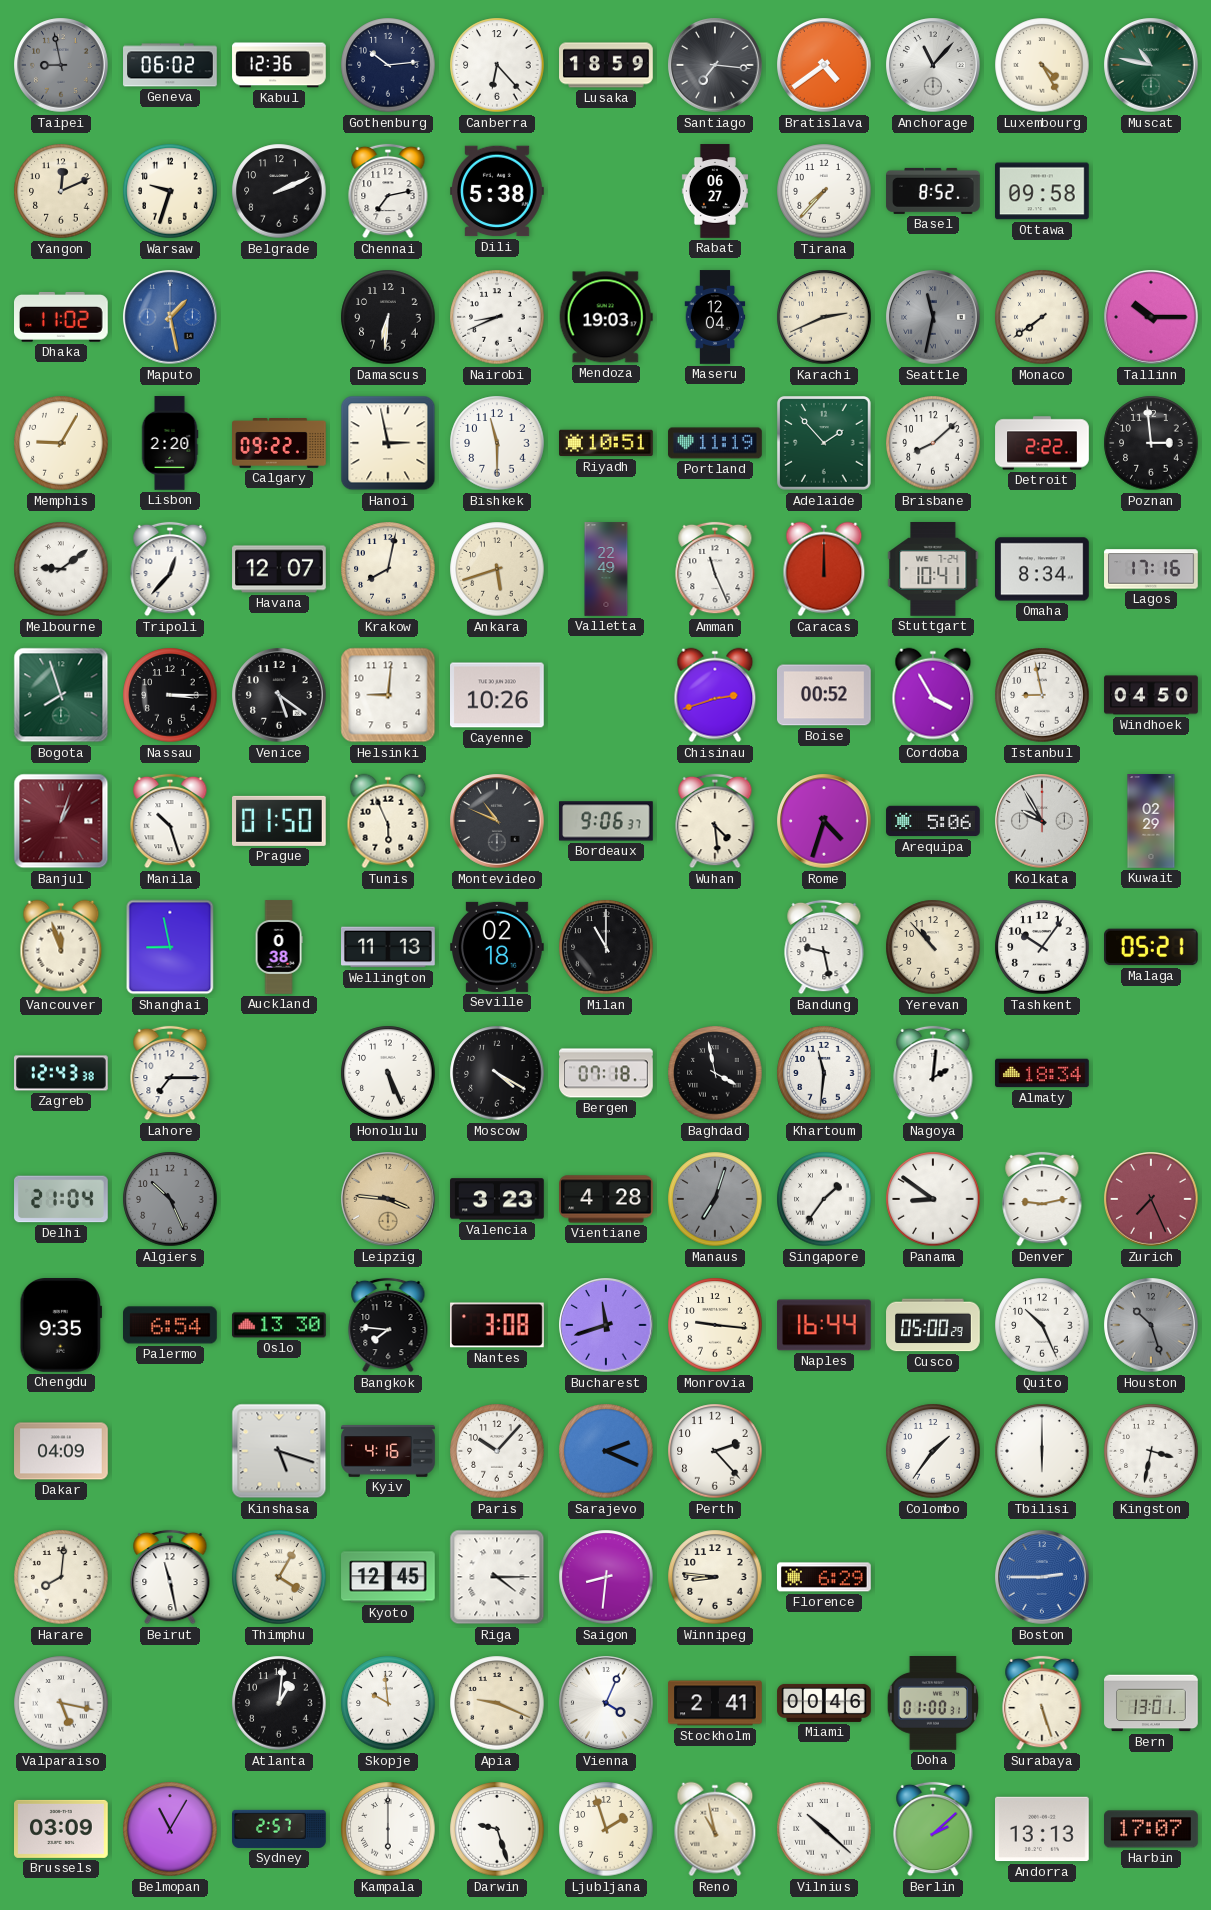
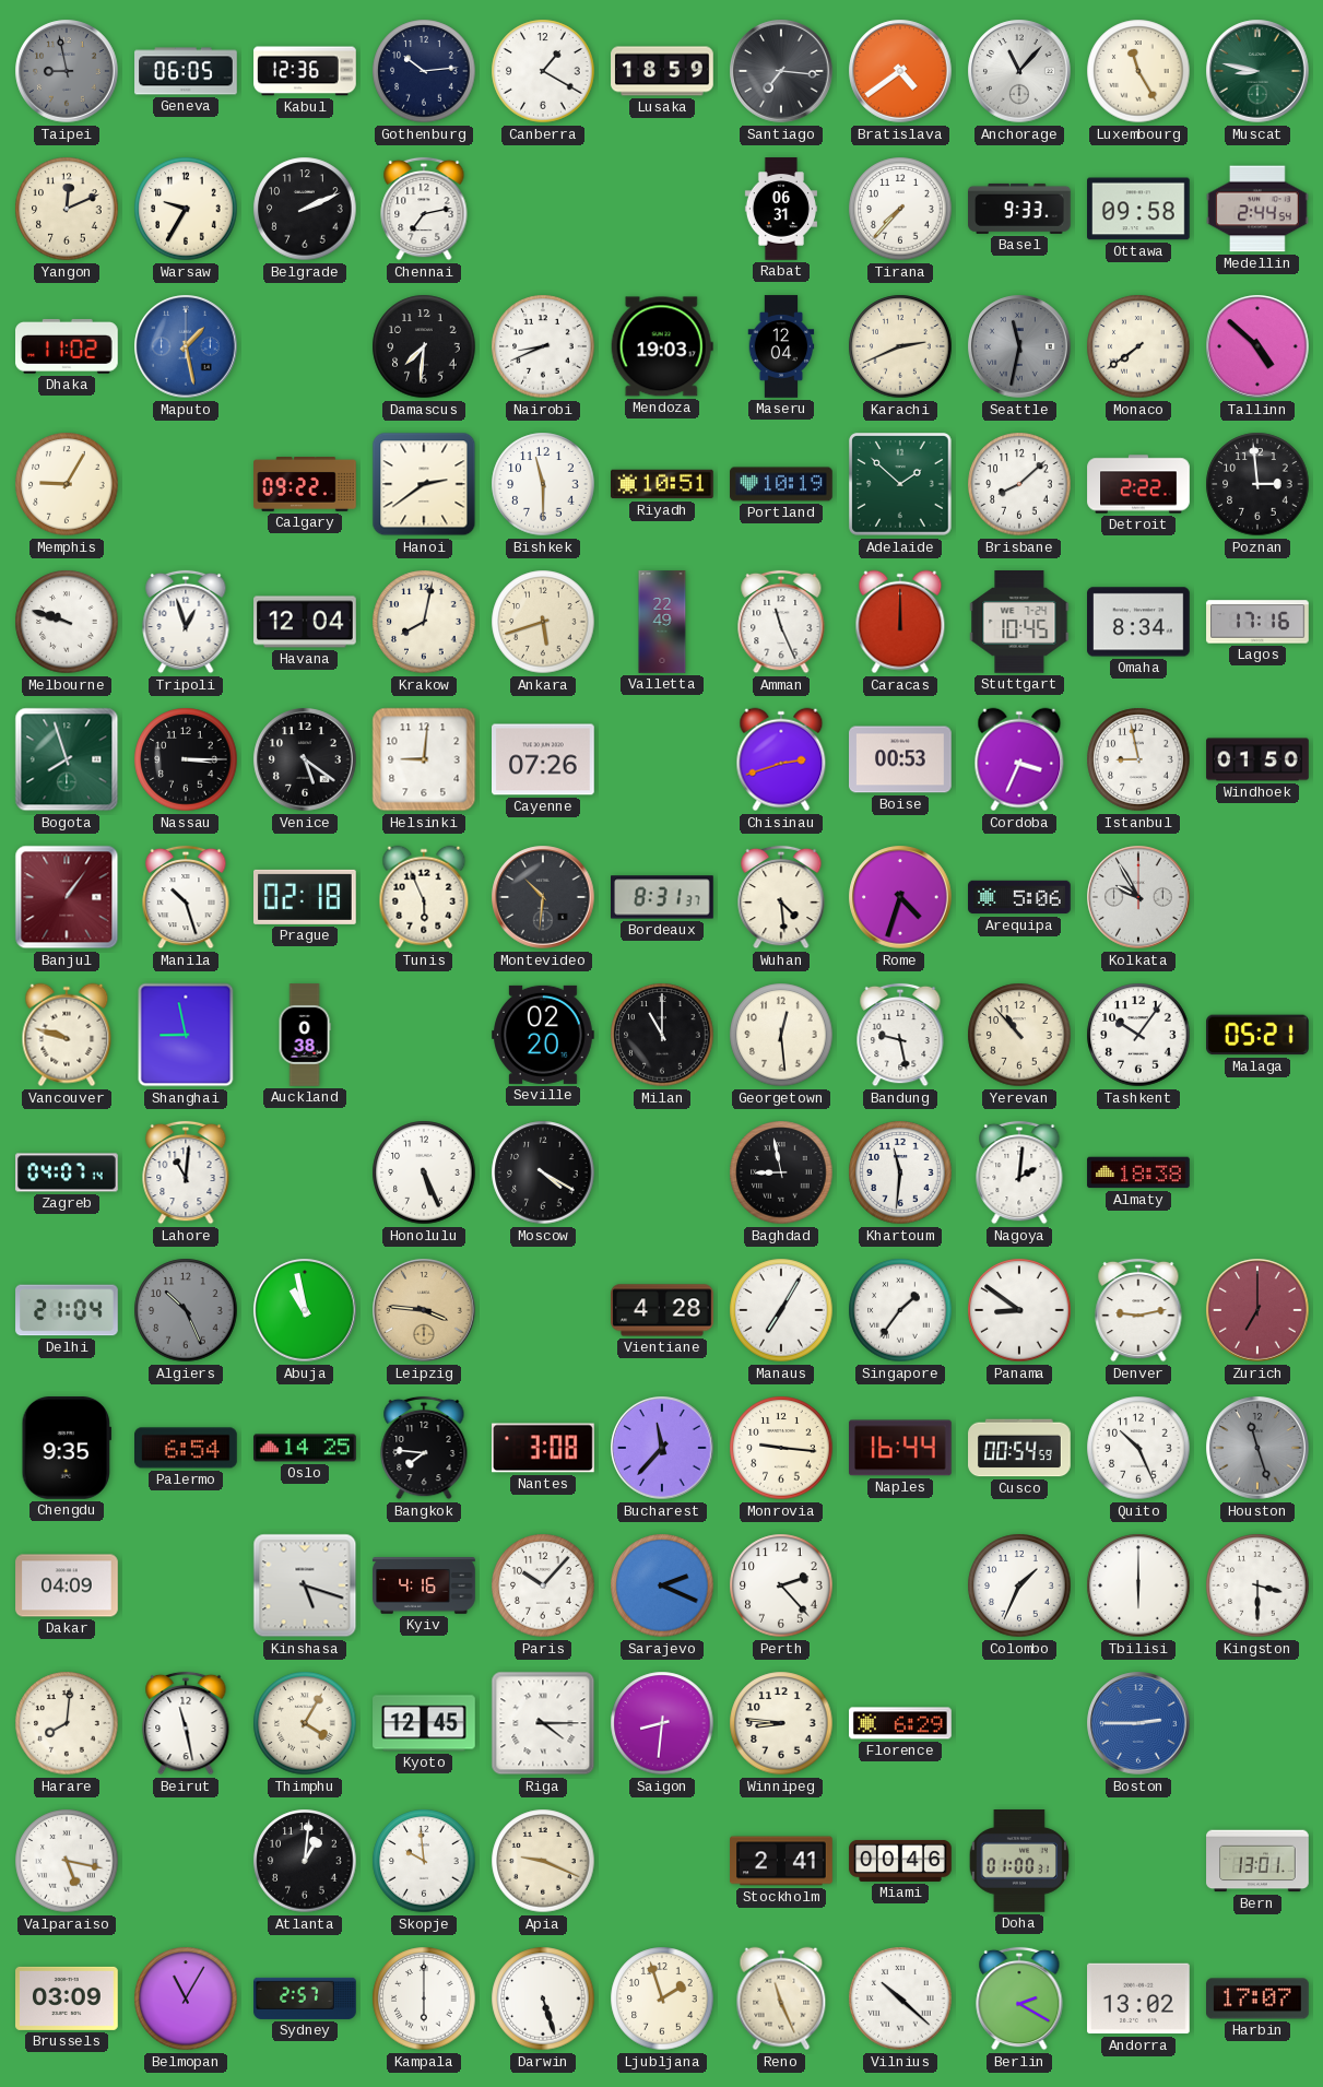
Geneva: 06:02 -> 06:05
Canberra: 6:23 -> 1:20
Luxembourg: 4:25 -> 11:25
Muscat: 10:47 -> 8:47
Warsaw: 9:33 -> 9:35
Dili: 5:38 -> none
Rabat: 06:27 -> 06:31
Basel: 8:52 -> 9:33
Medellin: none -> 2:44
Damascus: 6:31 -> 7:31
Tallinn: 10:15 -> 4:52
Lisbon: 2:20 -> none
Hanoi: 2:58 -> 2:39
Portland: 11:19 -> 10:19
Adelaide: 1:53 -> 1:52
Melbourne: 9:09 -> 9:48
Tripoli: 12:37 -> 12:57
Havana: 12:07 -> 12:04
Stuttgart: 10:41 -> 10:45
Cayenne: 10:26 -> 07:26
Boise: 00:52 -> 00:53
Cordoba: 3:55 -> 3:34
Windhoek: 04:50 -> 01:50
Banjul: 1:03 -> 1:06
Prague: 01:50 -> 02:18
Montevideo: 10:49 -> 10:31
Bordeaux: 9:06 -> 8:31
Kuwait: 02:29 -> none
Vancouver: 11:57 -> 9:48
Wellington: 11:13 -> none
Seville: 02:18 -> 02:20
Georgetown: none -> 12:29
Zagreb: 12:43 -> 04:07
Lahore: 7:15 -> 11:01
Bergen: 07:18 -> none
Baghdad: 3:58 -> 8:58
Almaty: 18:34 -> 18:38
Abuja: none -> 10:58
Valencia: 3:23 -> none
Manaus: 7:03 -> 7:05
Manaus dial: grey -> white
Zurich: 7:26 -> 7:00
Oslo: 13:30 -> 14:25
Bucharest: 11:42 -> 11:37
Cusco: 05:00 -> 00:54
Houston: 10:27 -> 11:27
Colombo: 1:36 -> 1:34
Kingston: 3:32 -> 3:30
Vienna: 4:04 -> none
Surabaya: 5:27 -> none
Darwin: 9:27 -> 5:27
Reno: 10:58 -> 11:26
Berlin: 2:08 -> 2:20
Andorra: 13:13 -> 13:02
